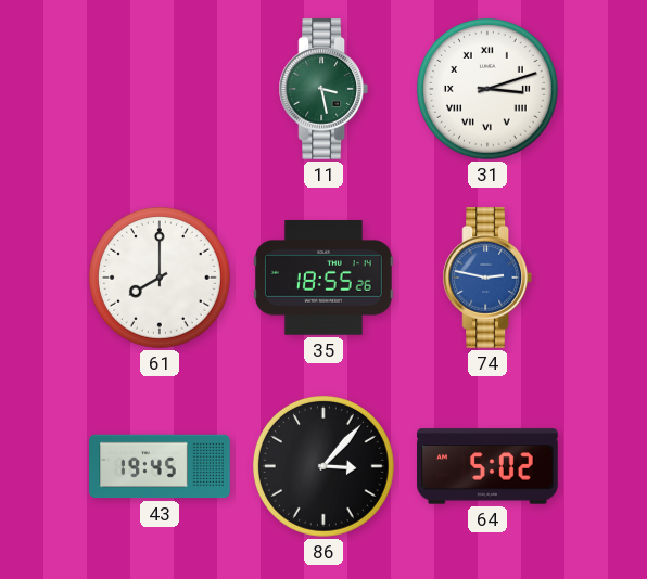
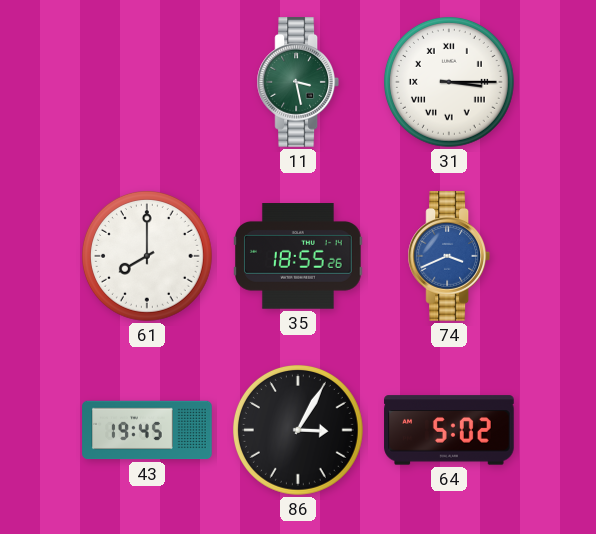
31: 3:12 -> 3:15
74: 2:47 -> 3:41
86: 3:07 -> 3:05
